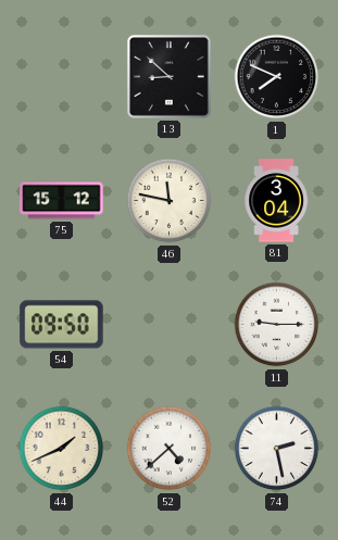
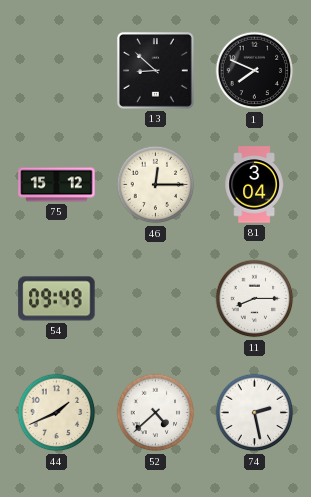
46: 11:47 -> 12:15
54: 09:50 -> 09:49
11: 9:15 -> 8:15
